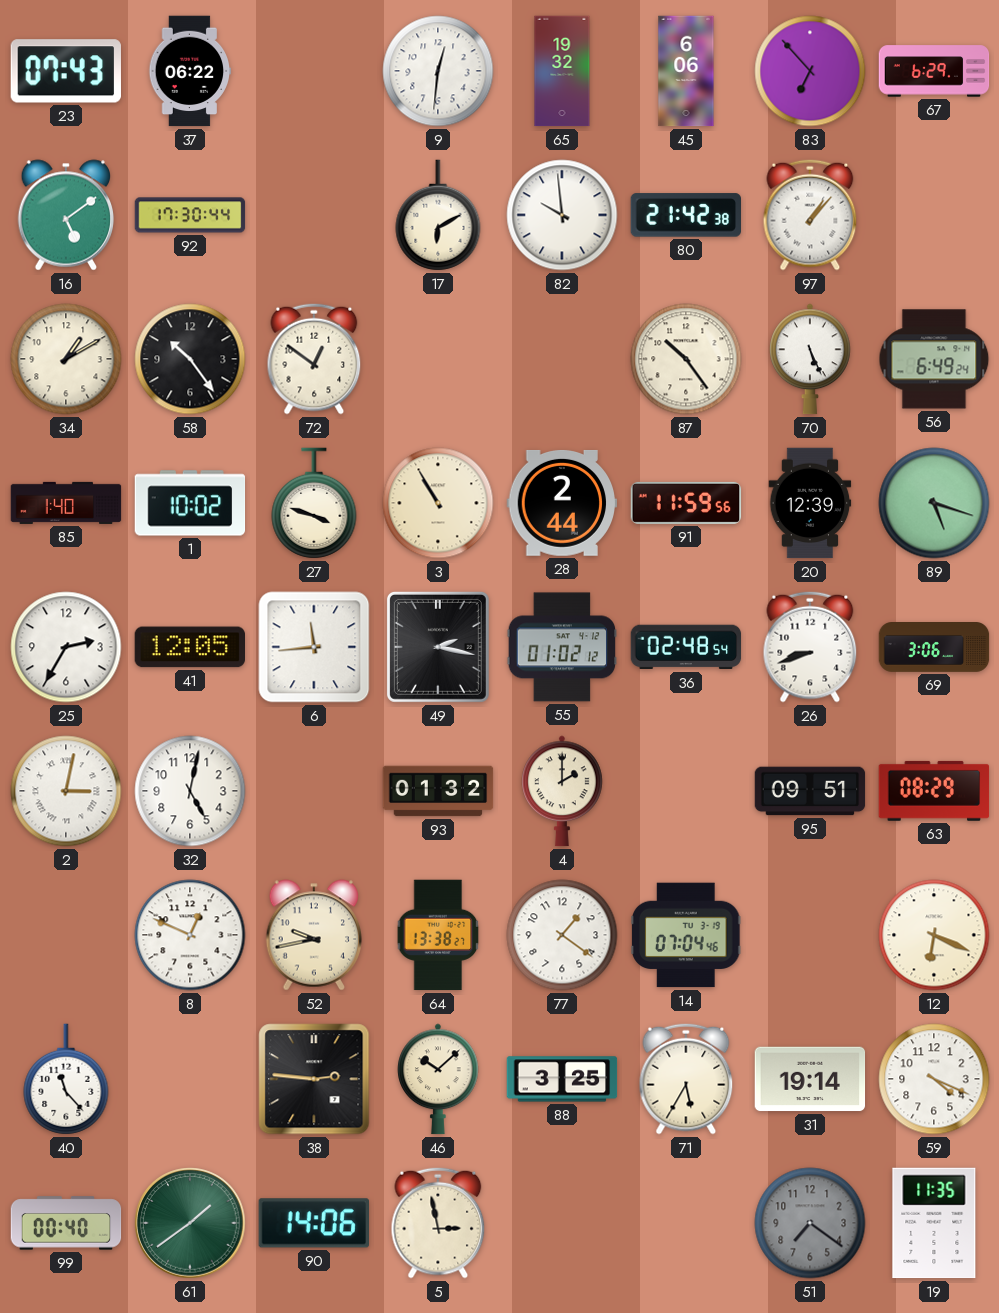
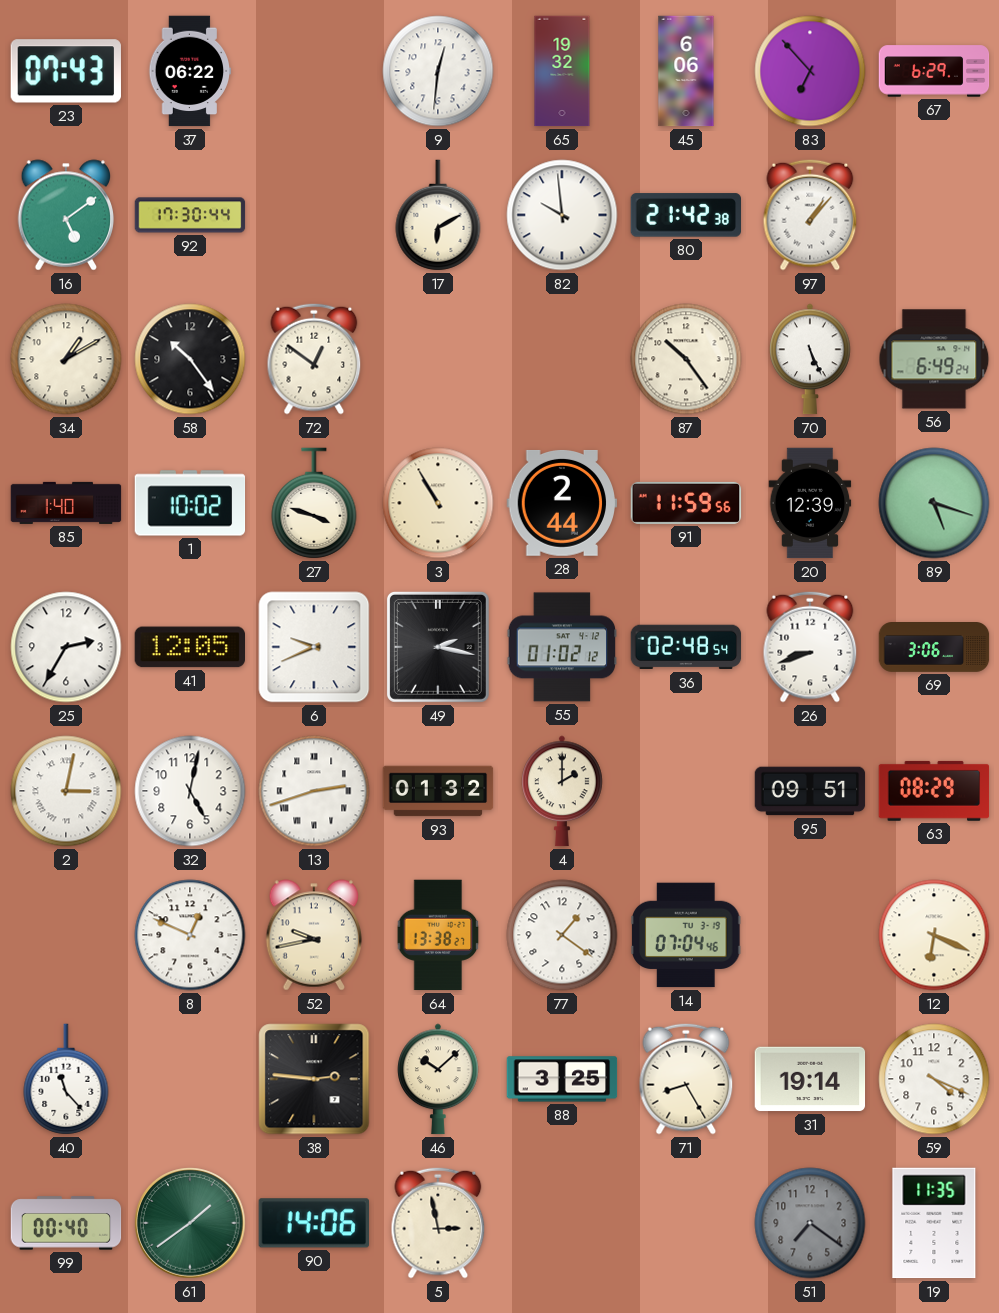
6: 11:44 -> 9:41
13: none -> 2:42
71: 5:35 -> 8:25
